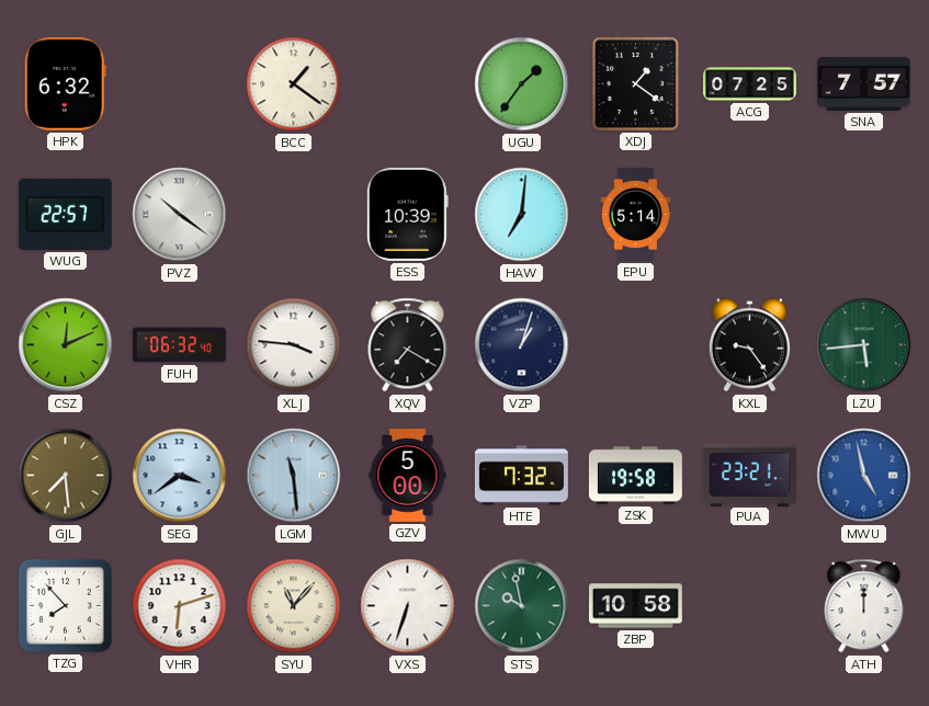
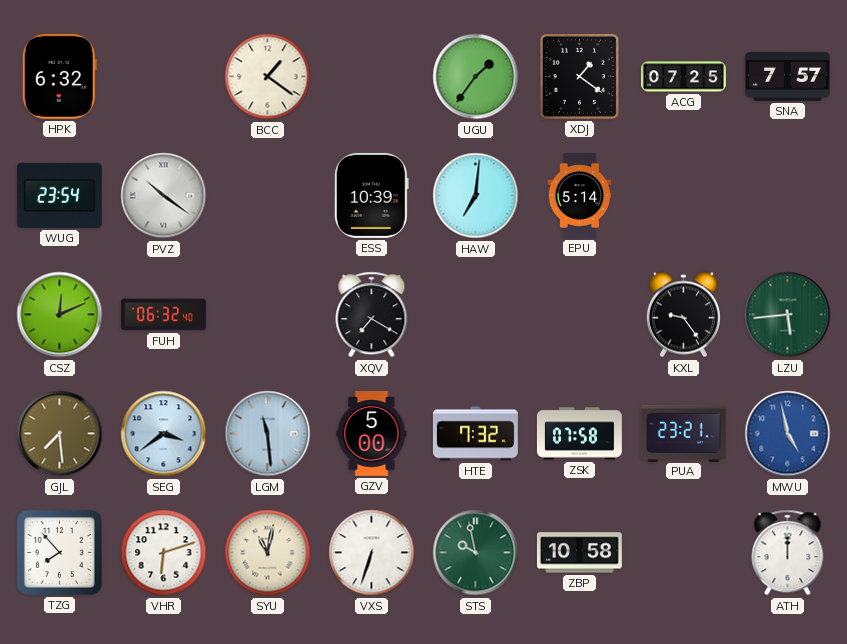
WUG: 22:57 -> 23:54
XLJ: 3:46 -> none
VZP: 1:03 -> none
ZSK: 19:58 -> 07:58
SYU: 11:07 -> 11:02
